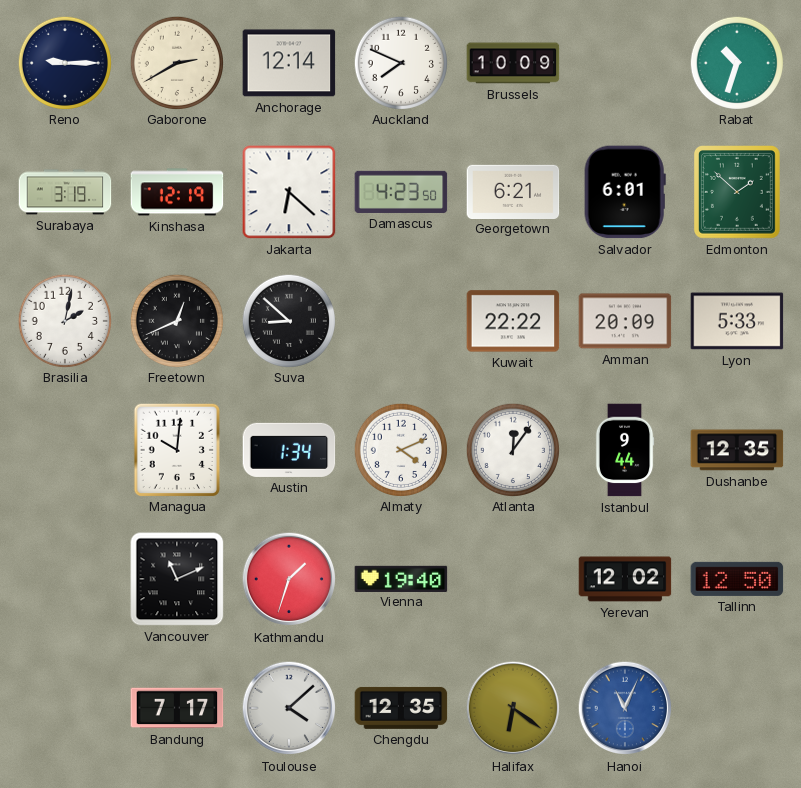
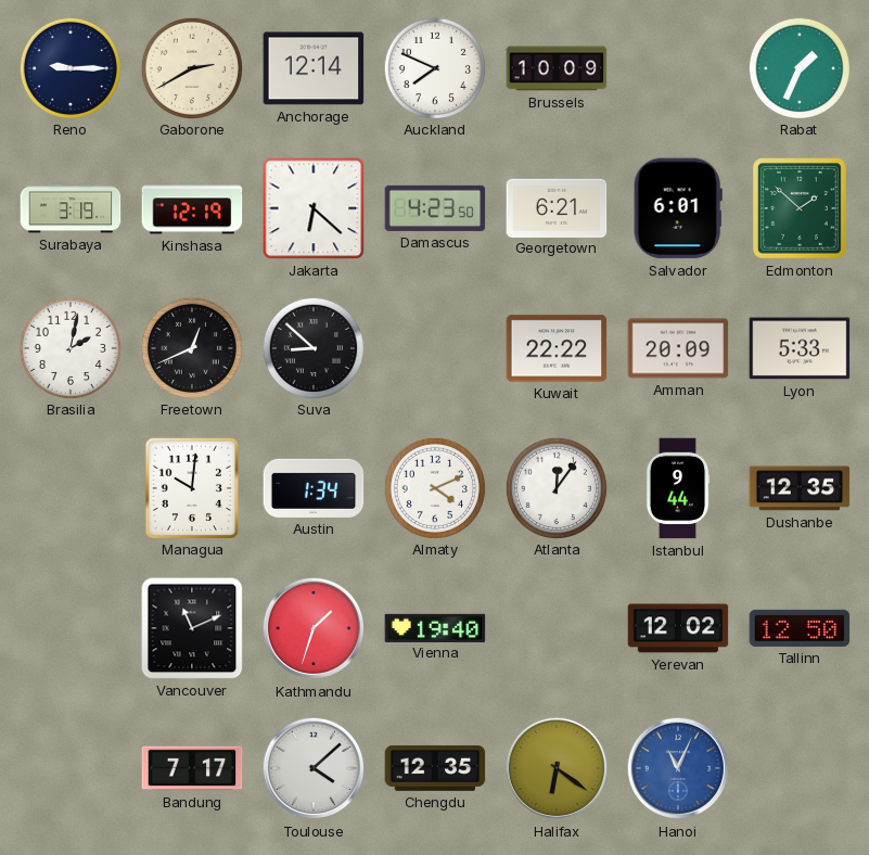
Rabat: 10:33 -> 1:34
